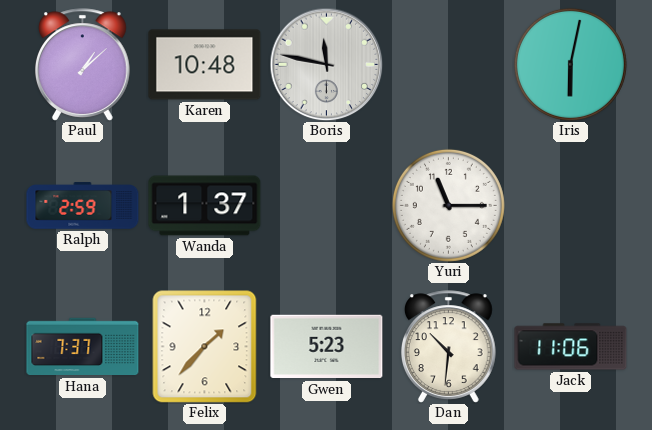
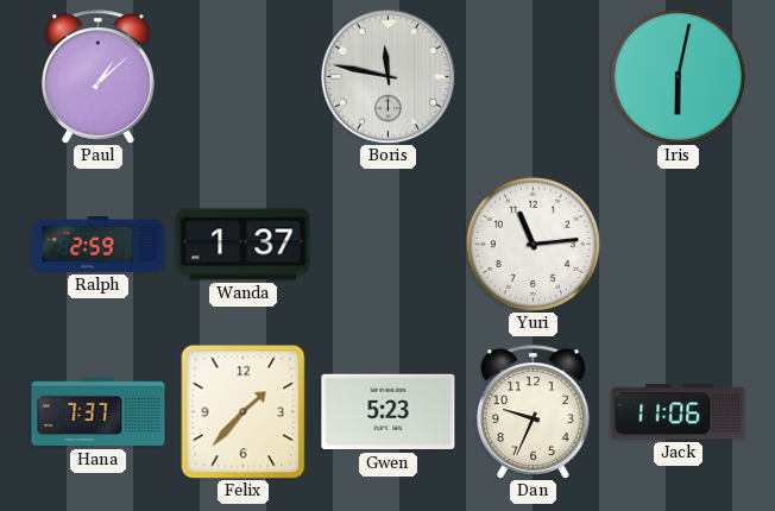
Karen: 10:48 -> none
Yuri: 11:15 -> 11:14
Dan: 10:31 -> 9:34
